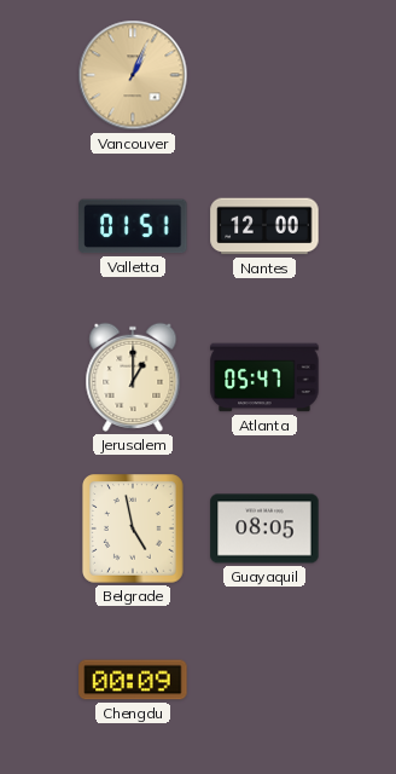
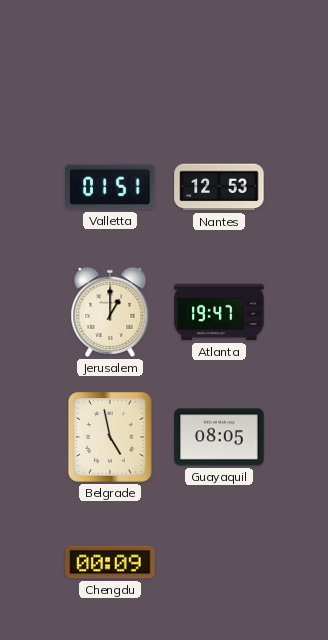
Vancouver: 1:04 -> none
Nantes: 12:00 -> 12:53
Atlanta: 05:47 -> 19:47
